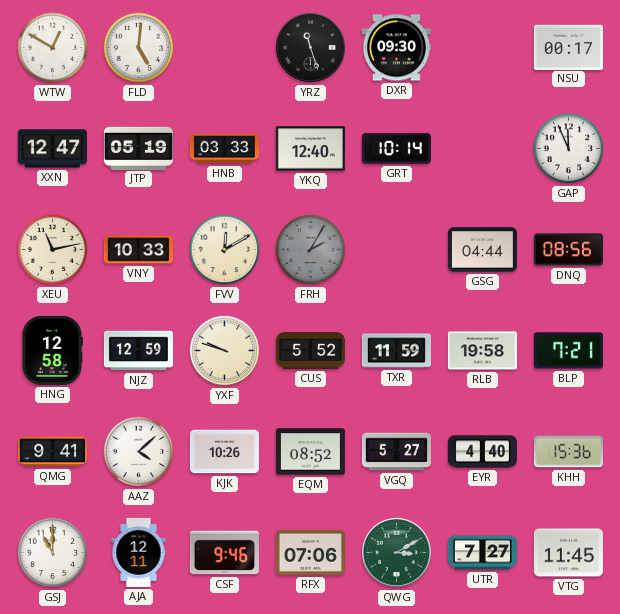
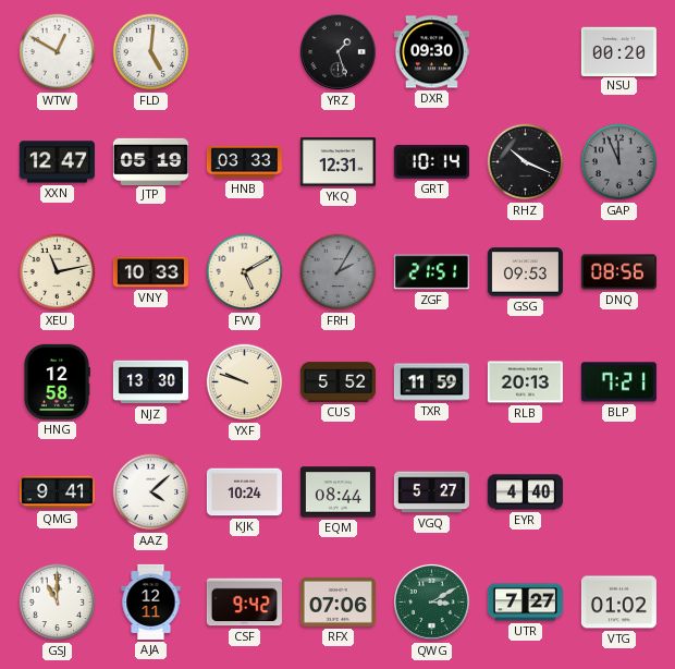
YRZ: 11:27 -> 1:27
NSU: 00:17 -> 00:20
YKQ: 12:40 -> 12:31
RHZ: none -> 10:19
GAP dial: white -> grey
FVV: 12:10 -> 5:10
ZGF: none -> 21:51
GSG: 04:44 -> 09:53
NJZ: 12:59 -> 13:30
RLB: 19:58 -> 20:13
KJK: 10:26 -> 10:24
EQM: 08:52 -> 08:44
KHH: 15:36 -> none
CSF: 9:46 -> 9:42
VTG: 11:45 -> 01:02
